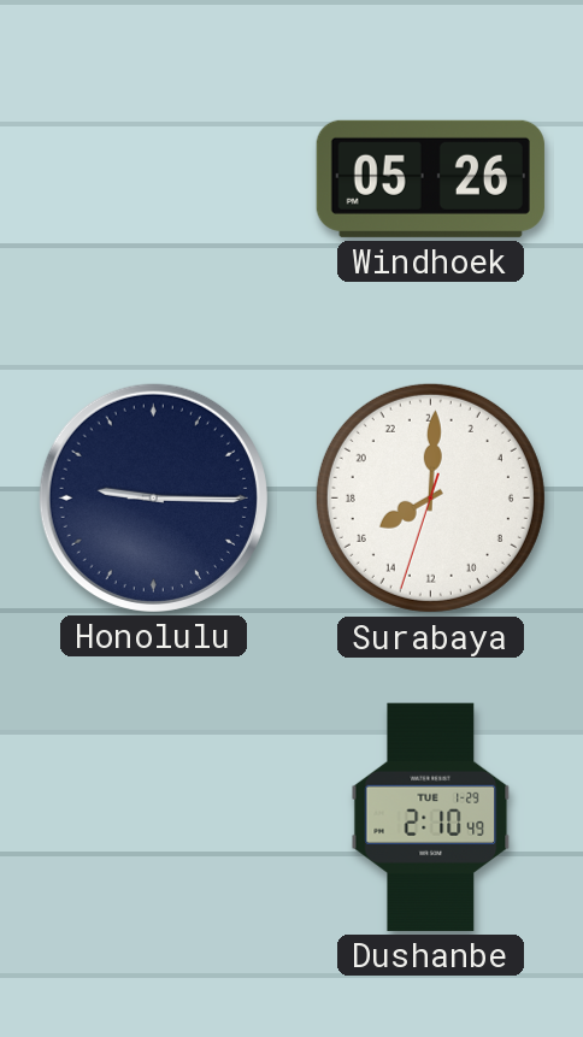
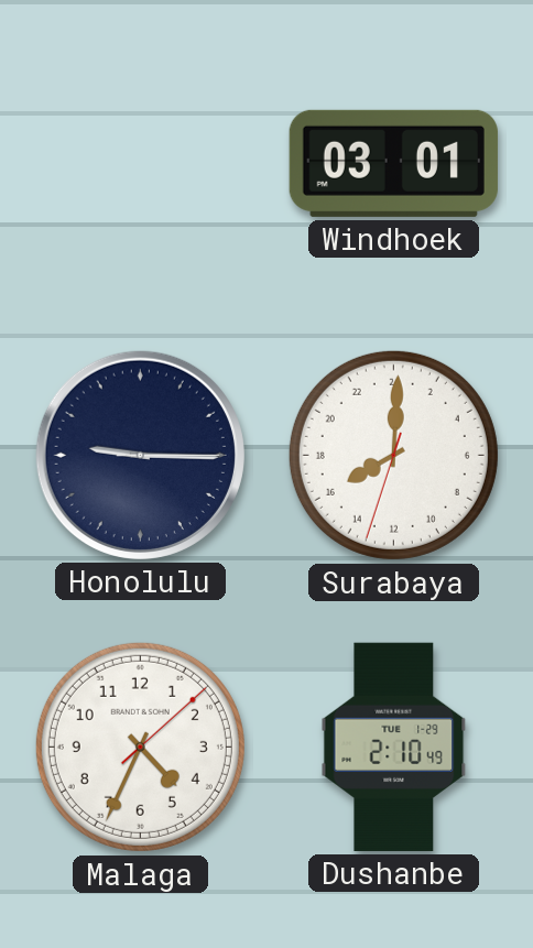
Windhoek: 05:26 -> 03:01
Malaga: none -> 4:34
